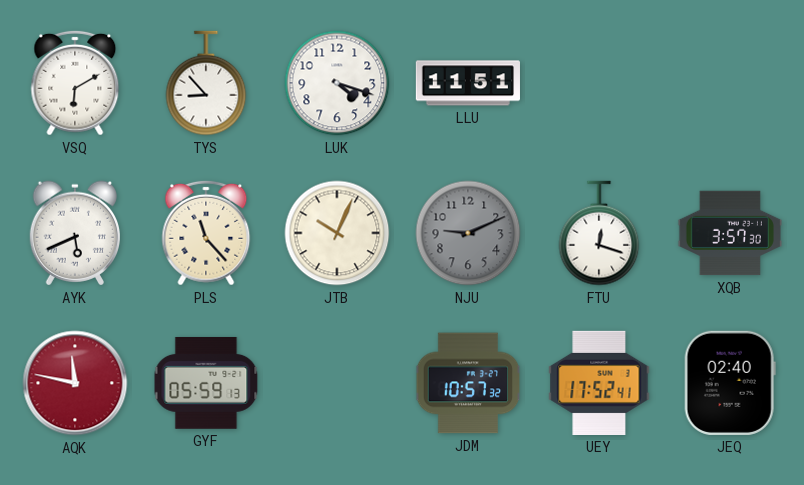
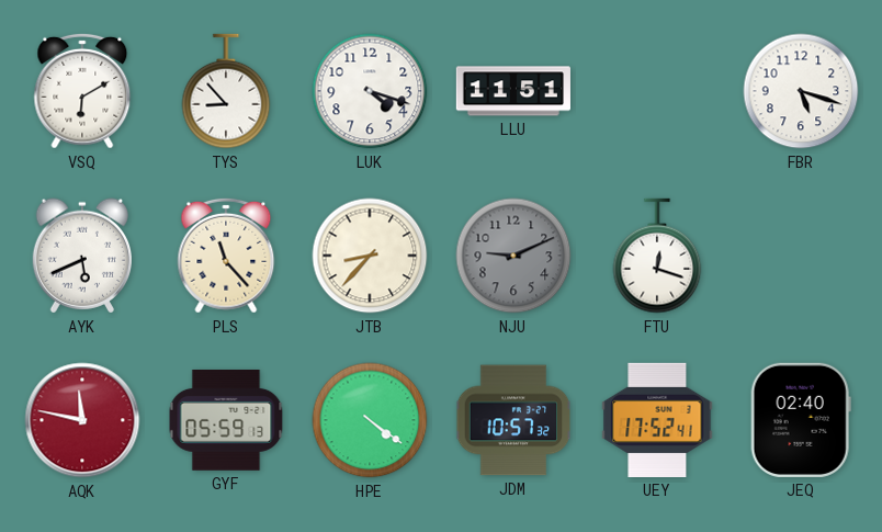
FBR: none -> 5:18
JTB: 10:04 -> 8:37
XQB: 3:57 -> none
HPE: none -> 4:21
